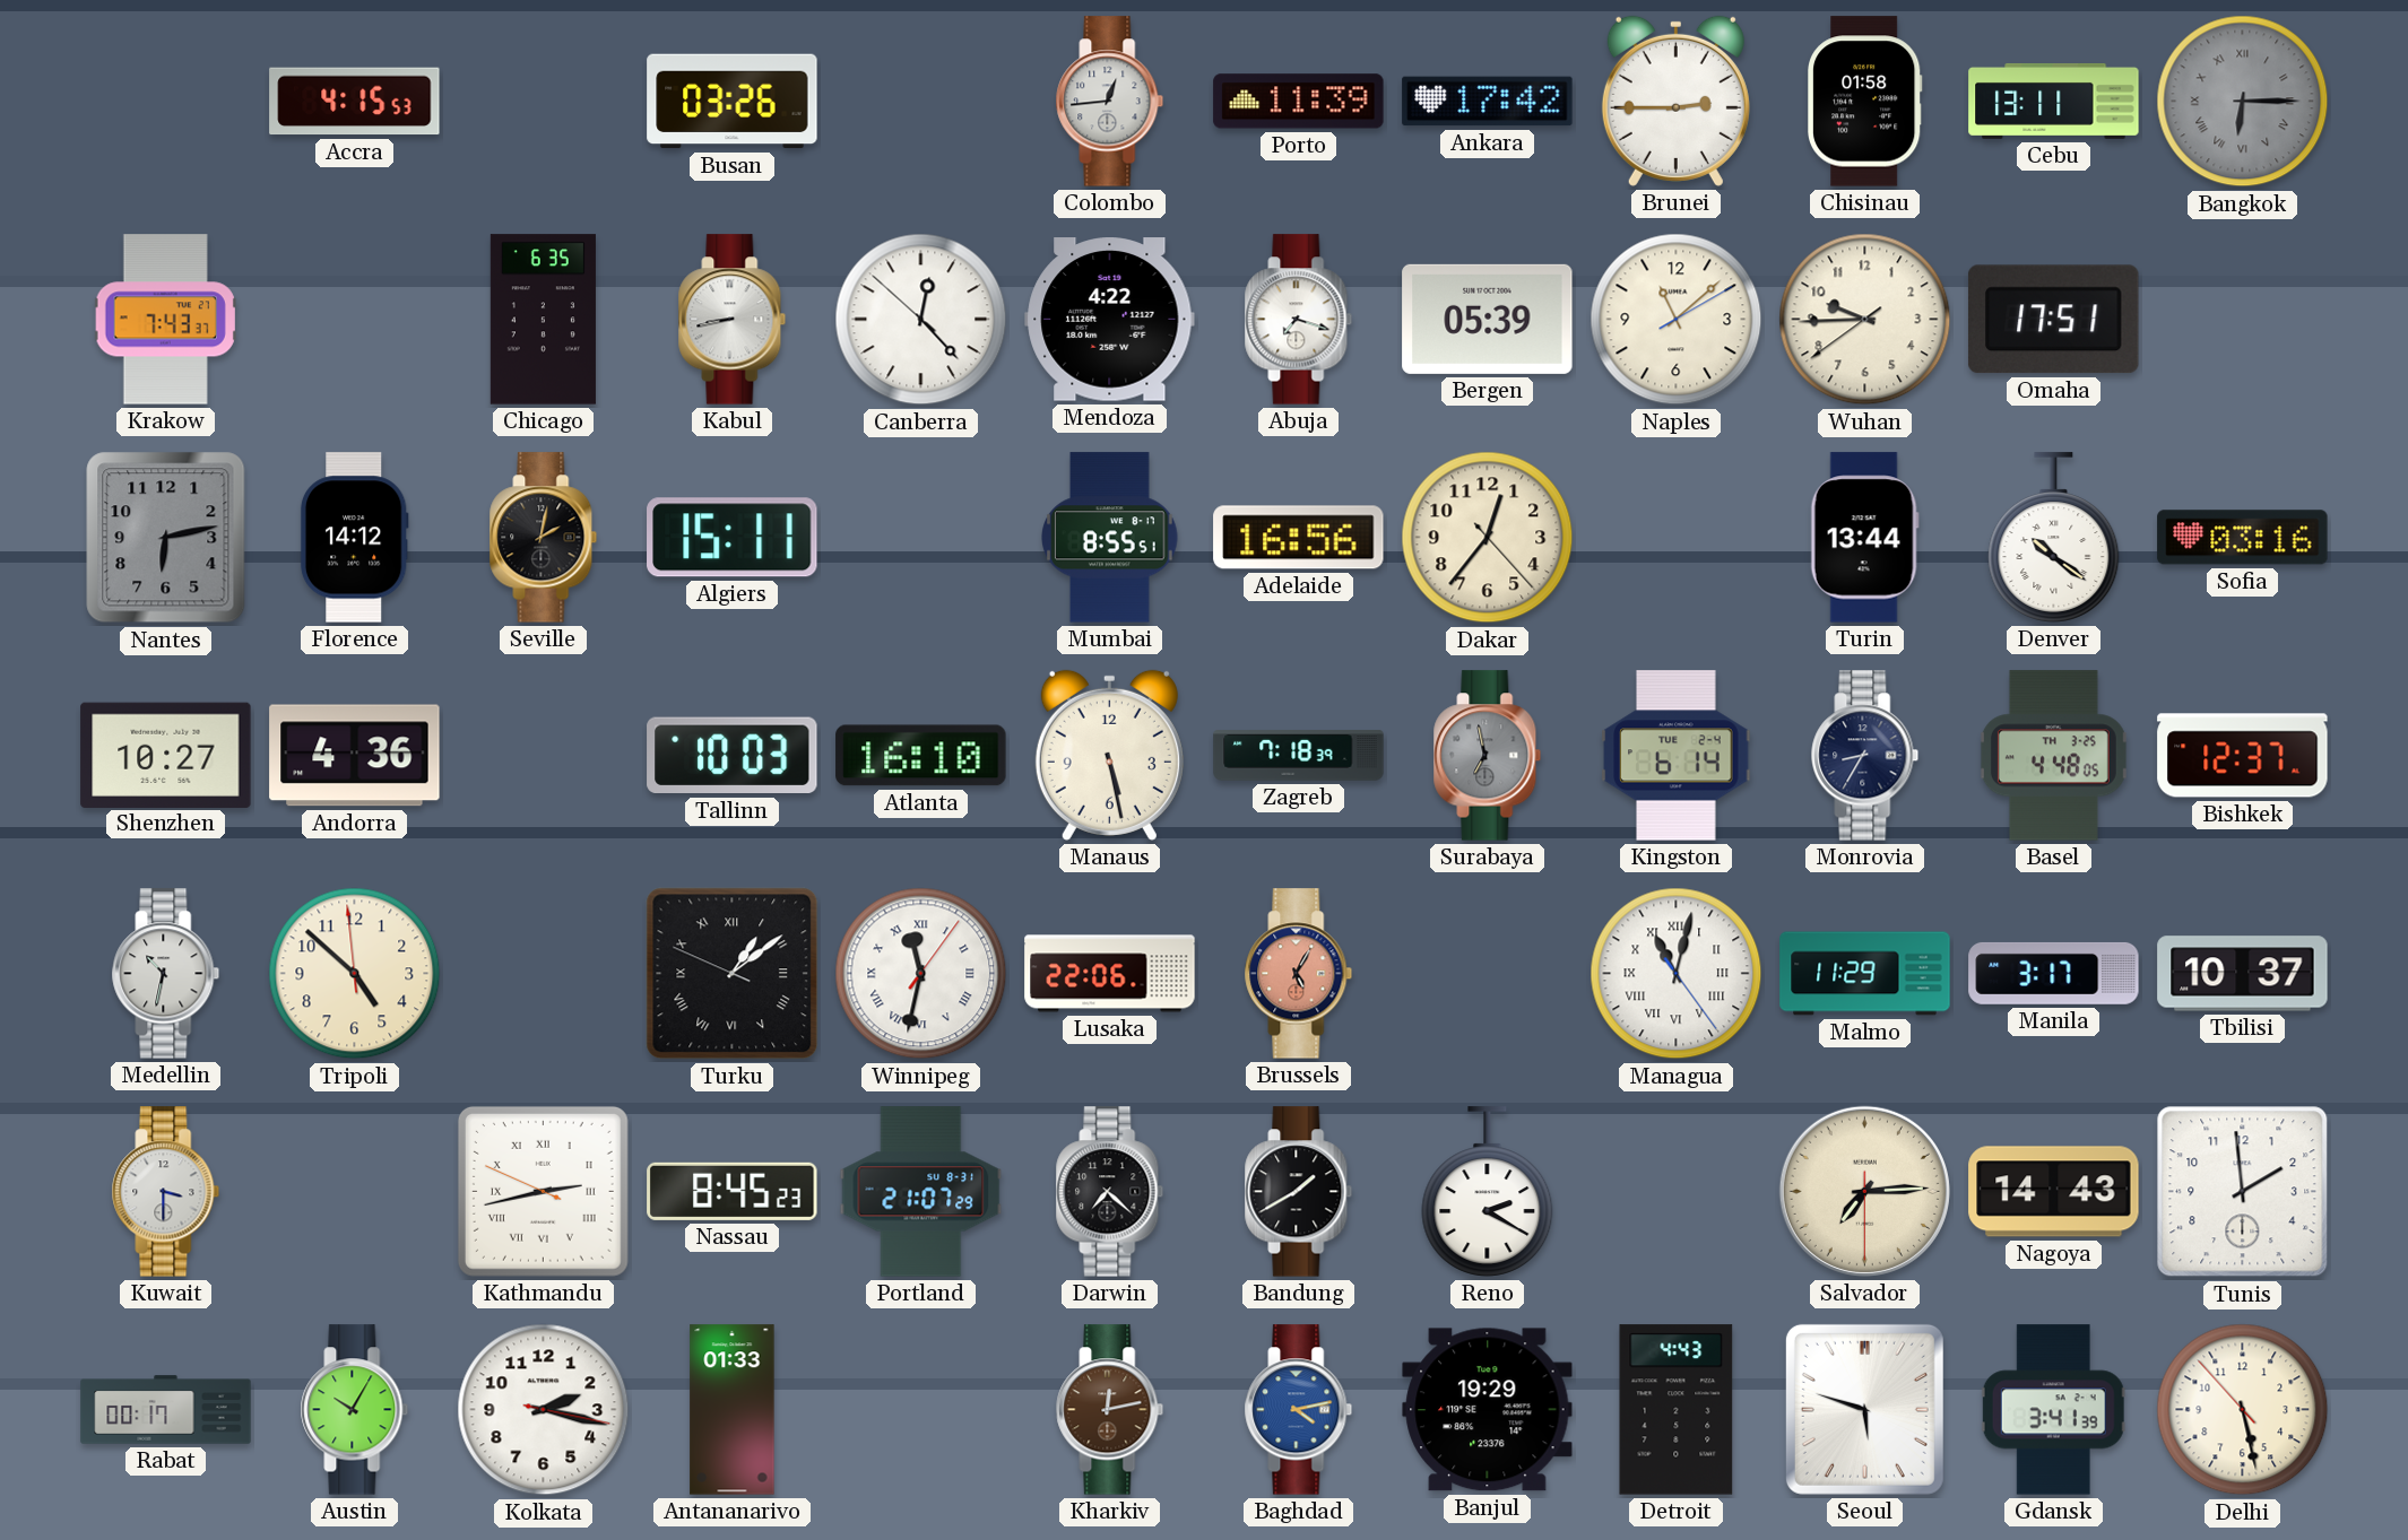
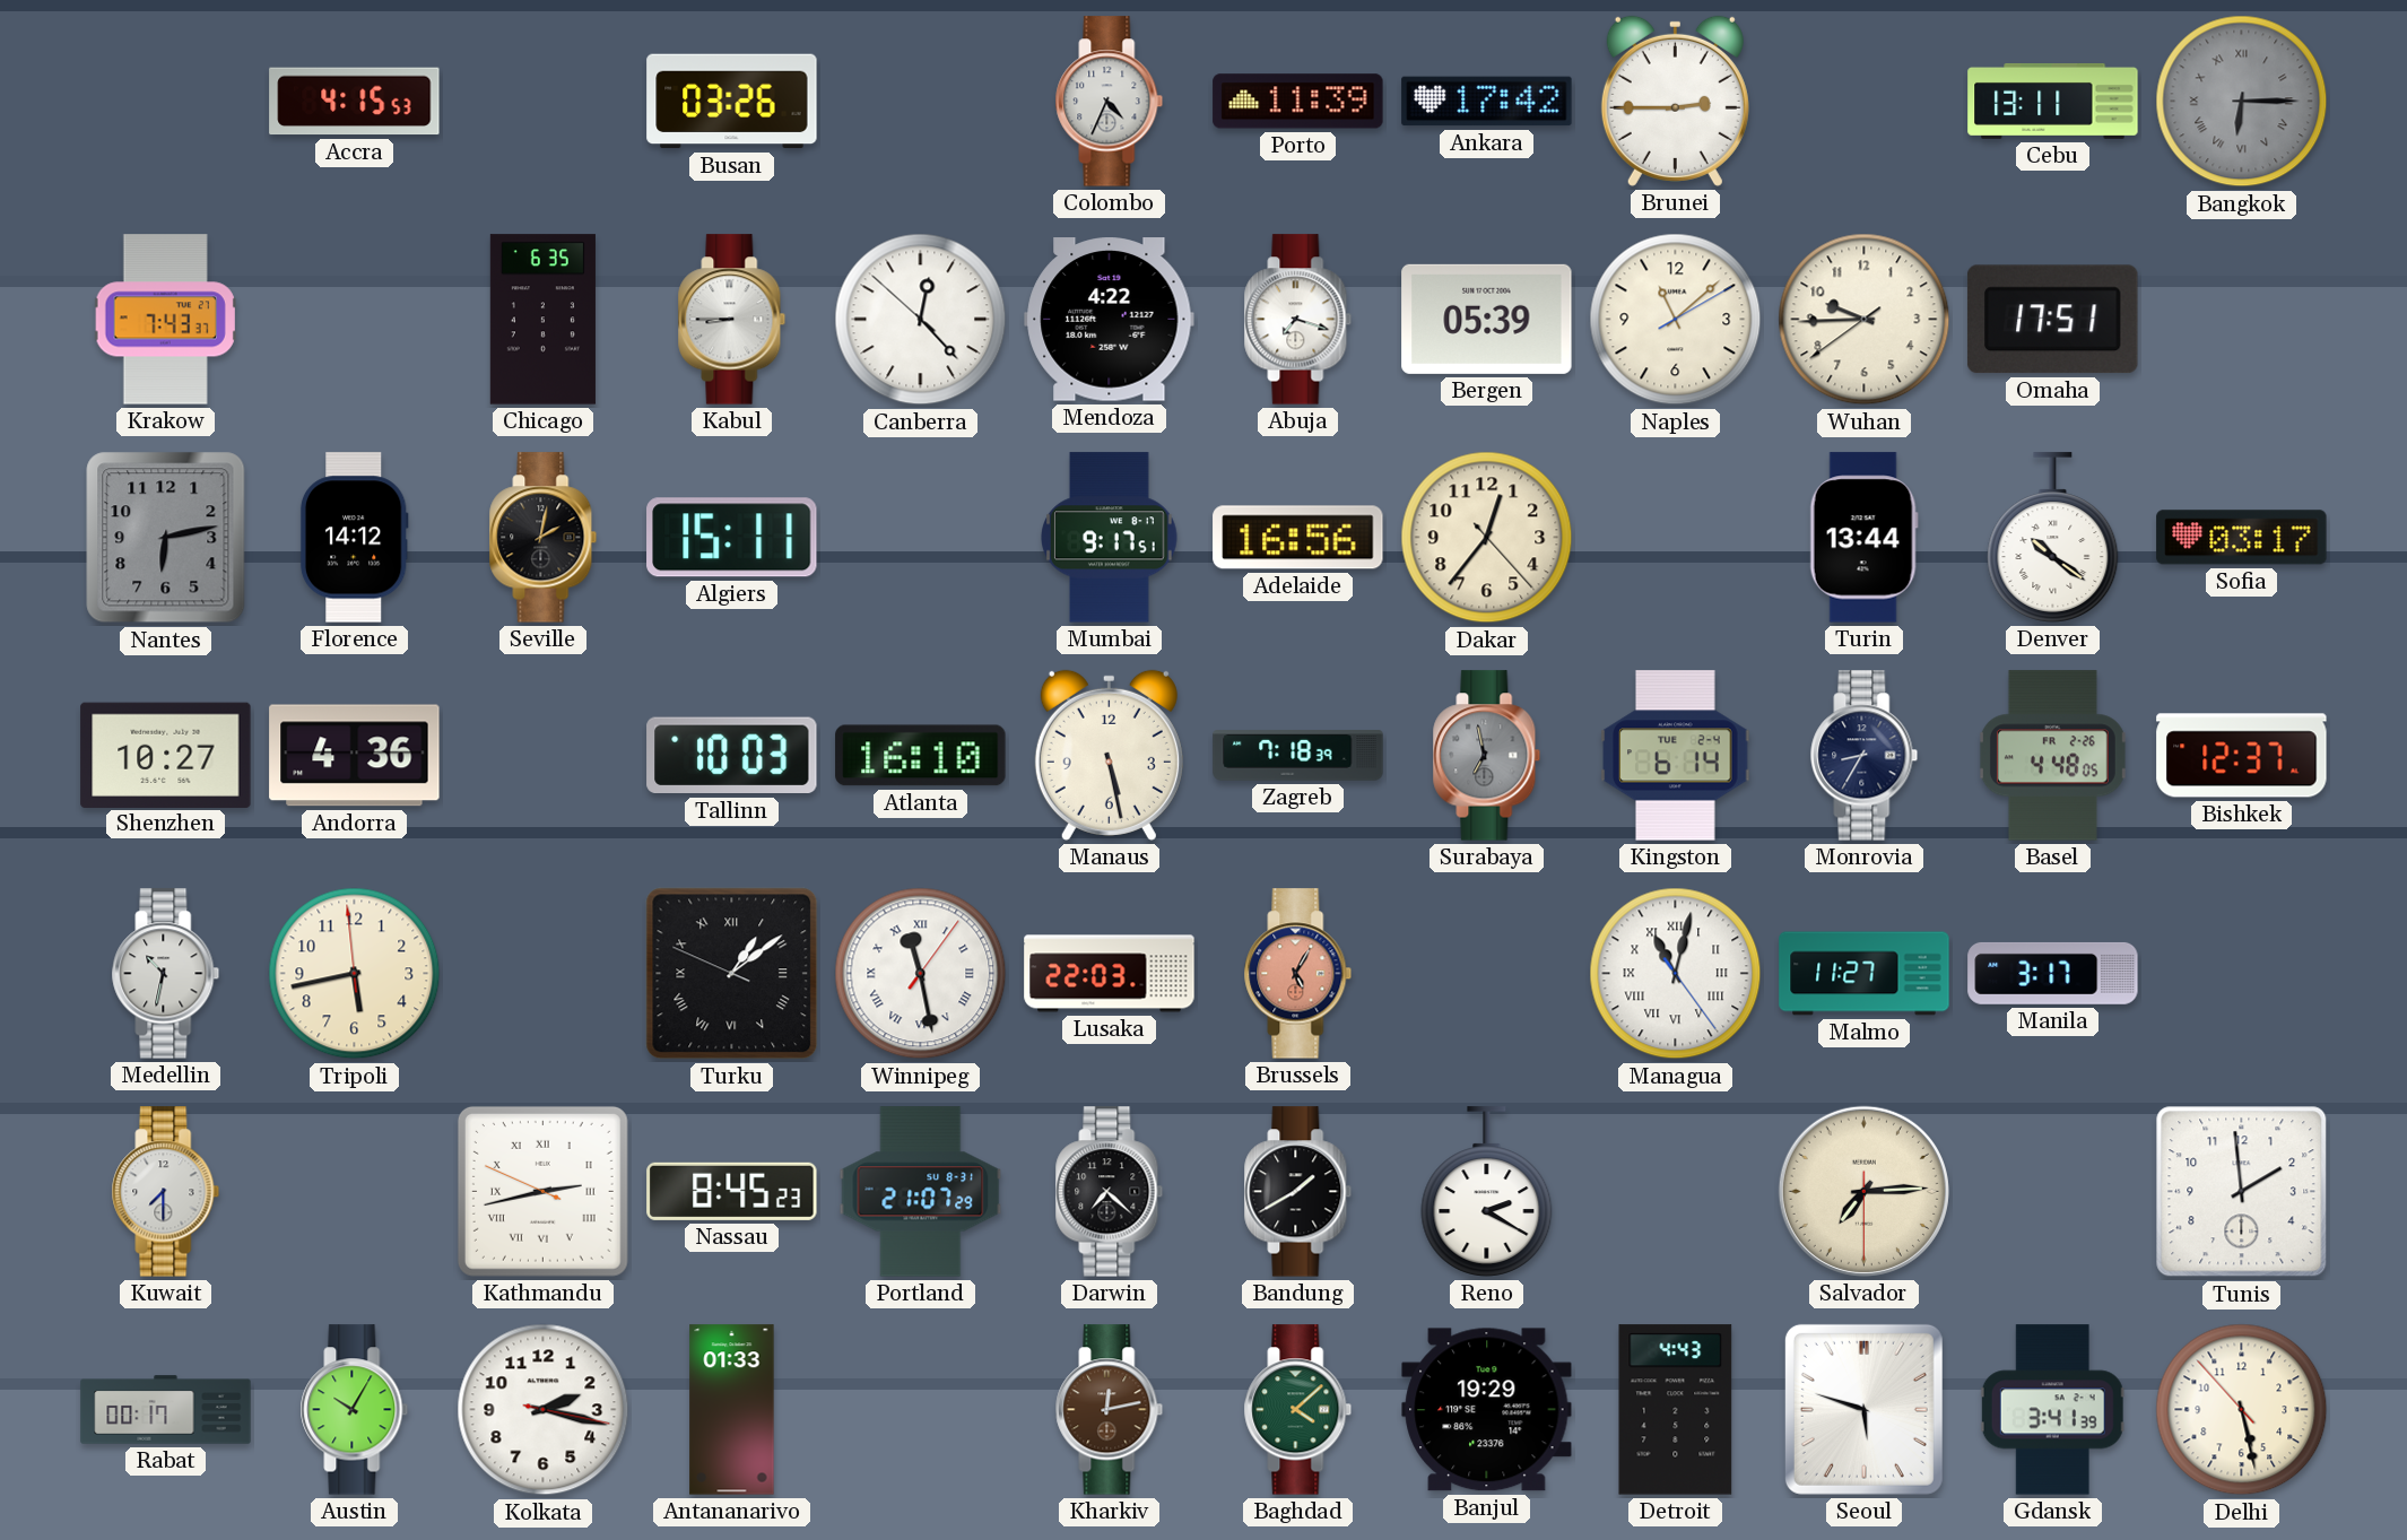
Colombo: 12:44 -> 4:34
Chisinau: 01:58 -> none
Kabul: 8:43 -> 8:45
Mumbai: 8:55 -> 9:17
Sofia: 03:16 -> 03:17
Basel date: TH 3-25 -> FR 2-26
Tripoli: 4:51 -> 5:42
Winnipeg: 11:32 -> 11:28
Lusaka: 22:06 -> 22:03
Malmo: 11:29 -> 11:27
Tbilisi: 10:37 -> none
Kuwait: 3:30 -> 7:30
Nagoya: 14:43 -> none
Baghdad: 4:13 -> 4:08
Baghdad dial: blue -> green
